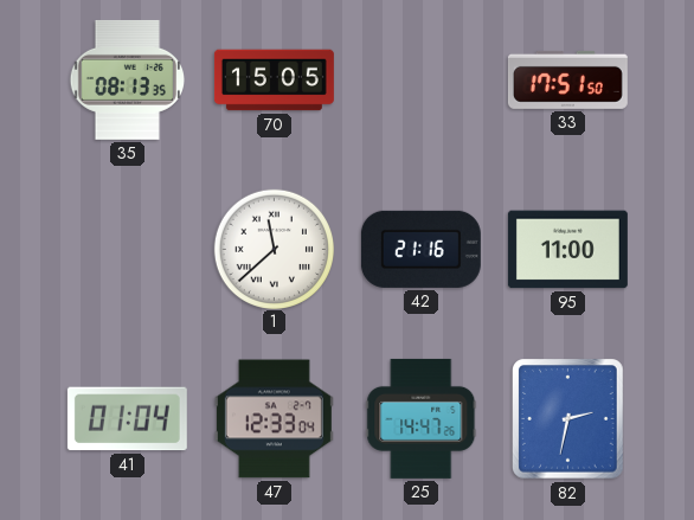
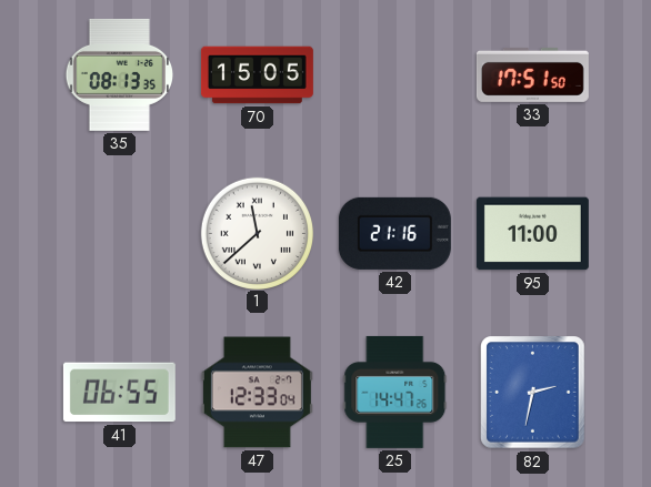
41: 01:04 -> 06:55
